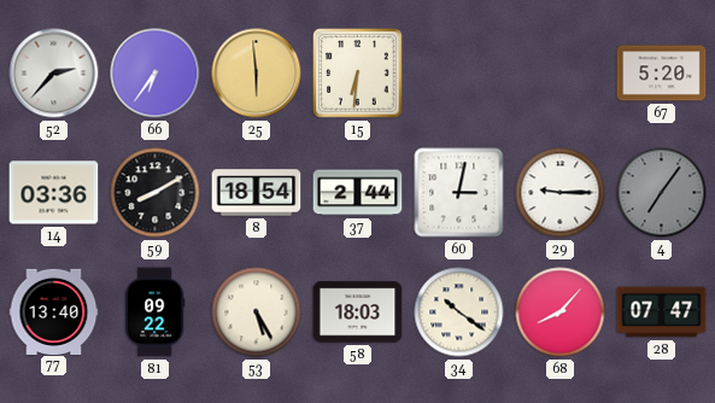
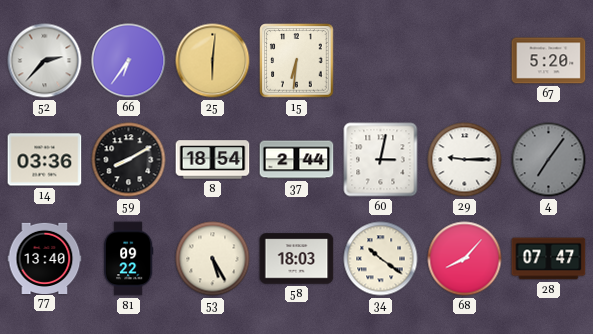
25: 5:59 -> 6:01
